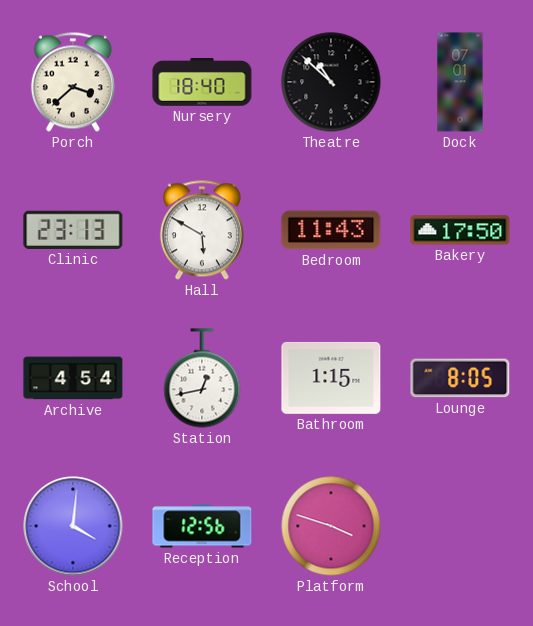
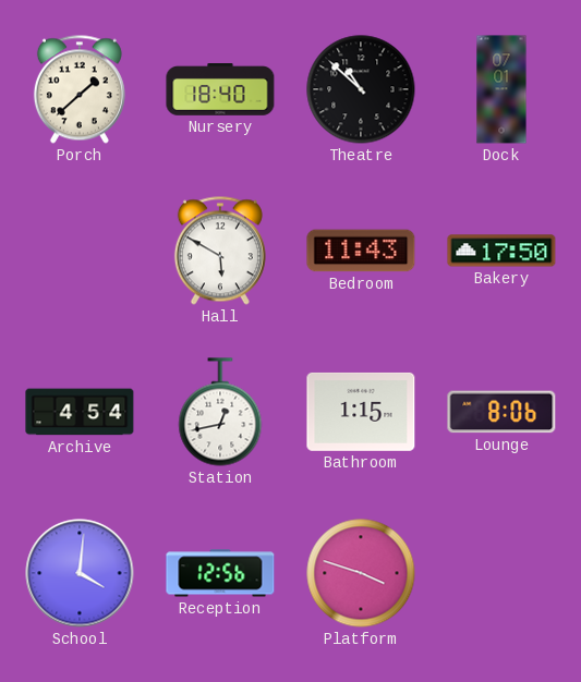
Porch: 3:38 -> 1:38
Clinic: 23:13 -> none
Lounge: 8:05 -> 8:06
